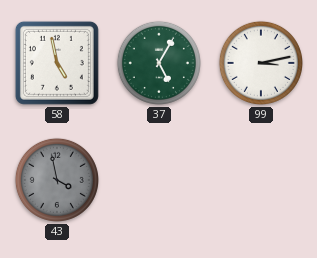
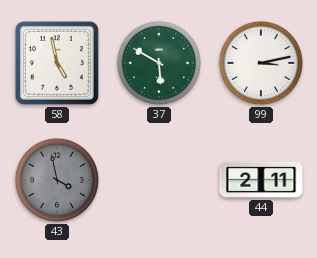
37: 5:05 -> 5:50
44: none -> 2:11
